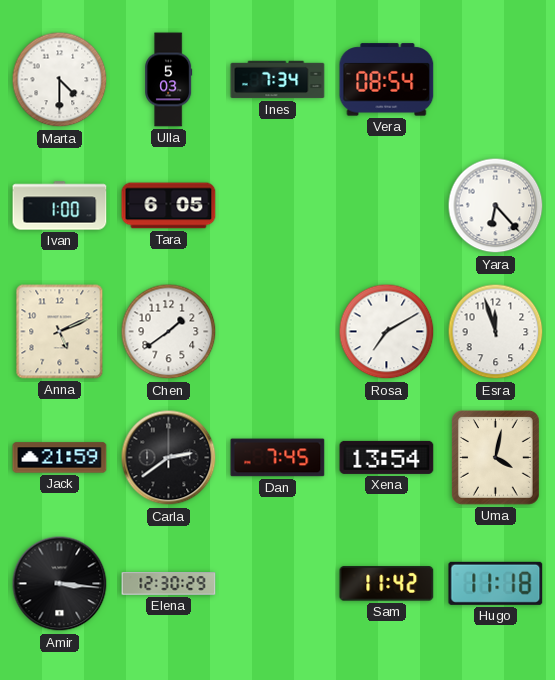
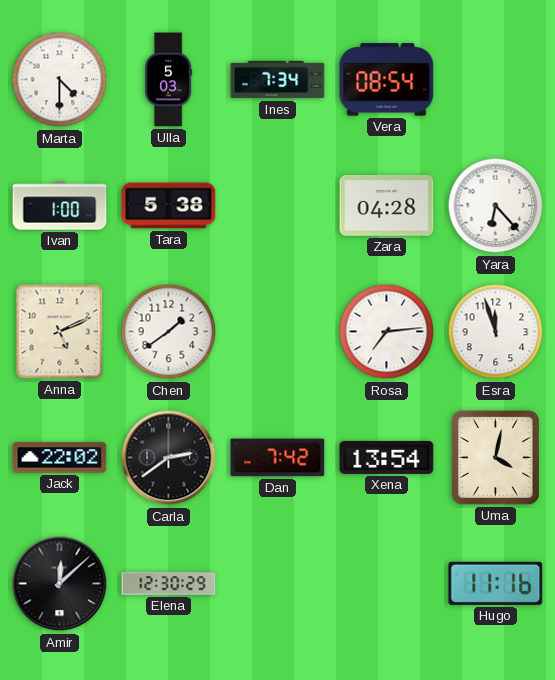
Tara: 6:05 -> 5:38
Zara: none -> 04:28
Rosa: 7:10 -> 7:14
Jack: 21:59 -> 22:02
Dan: 7:45 -> 7:42
Amir: 3:16 -> 12:08
Sam: 11:42 -> none
Hugo: 11:18 -> 11:16
